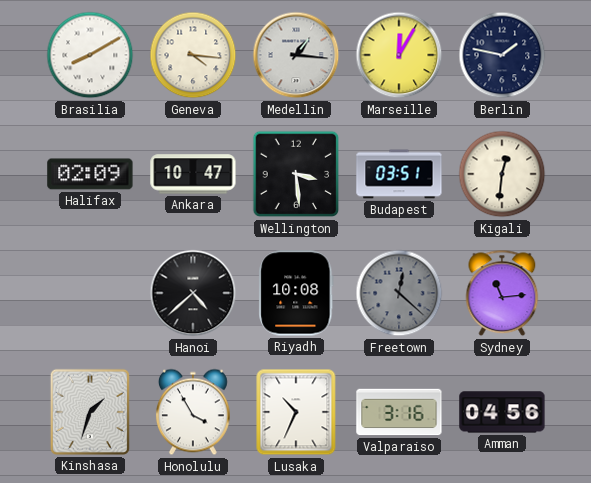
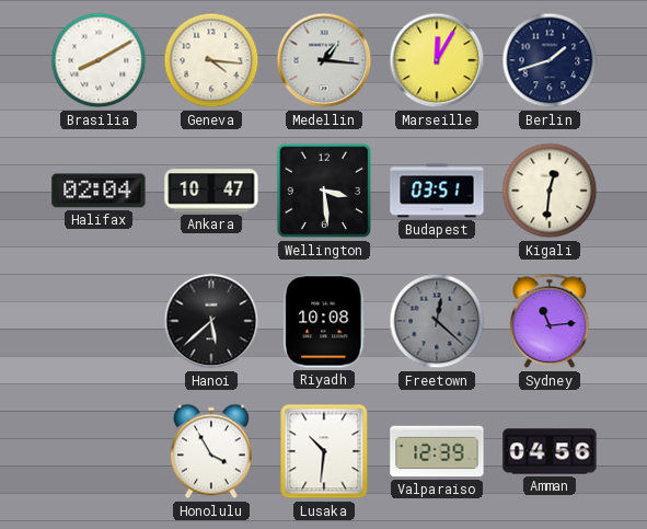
Berlin: 1:47 -> 1:42
Halifax: 02:09 -> 02:04
Hanoi: 4:38 -> 5:38
Kinshasa: 1:33 -> none
Lusaka: 10:34 -> 10:31
Valparaiso: 3:16 -> 12:39
